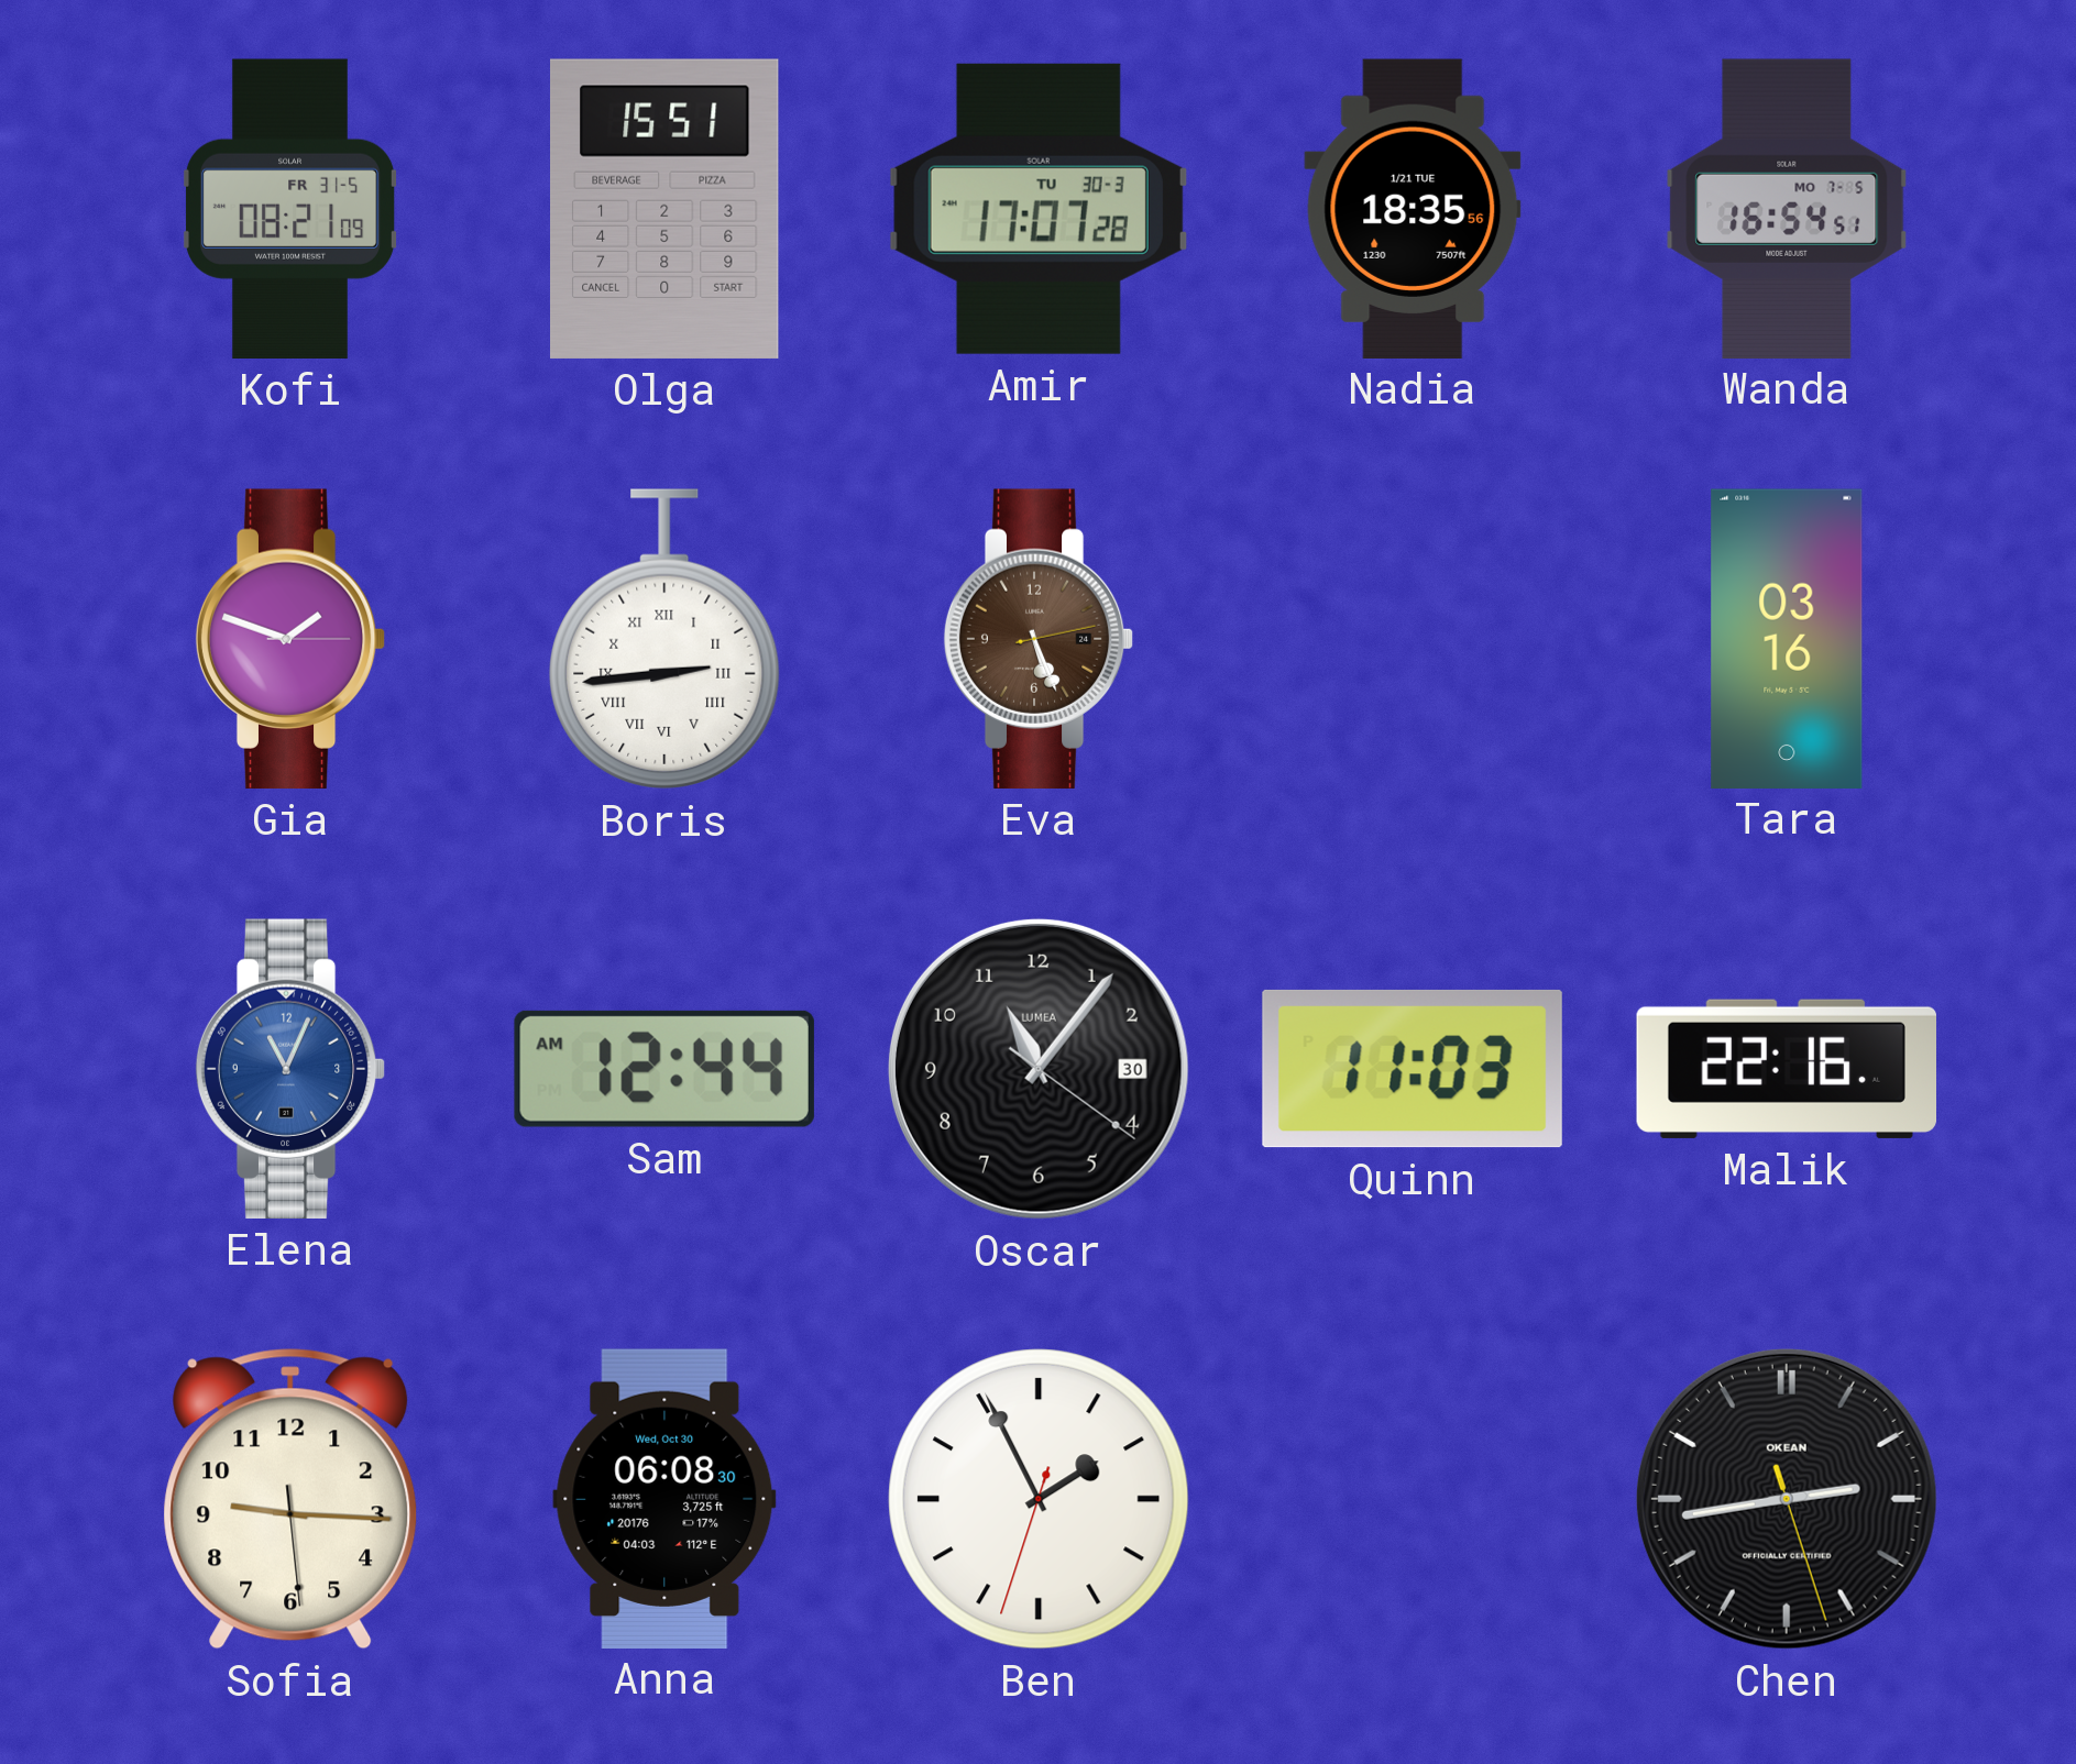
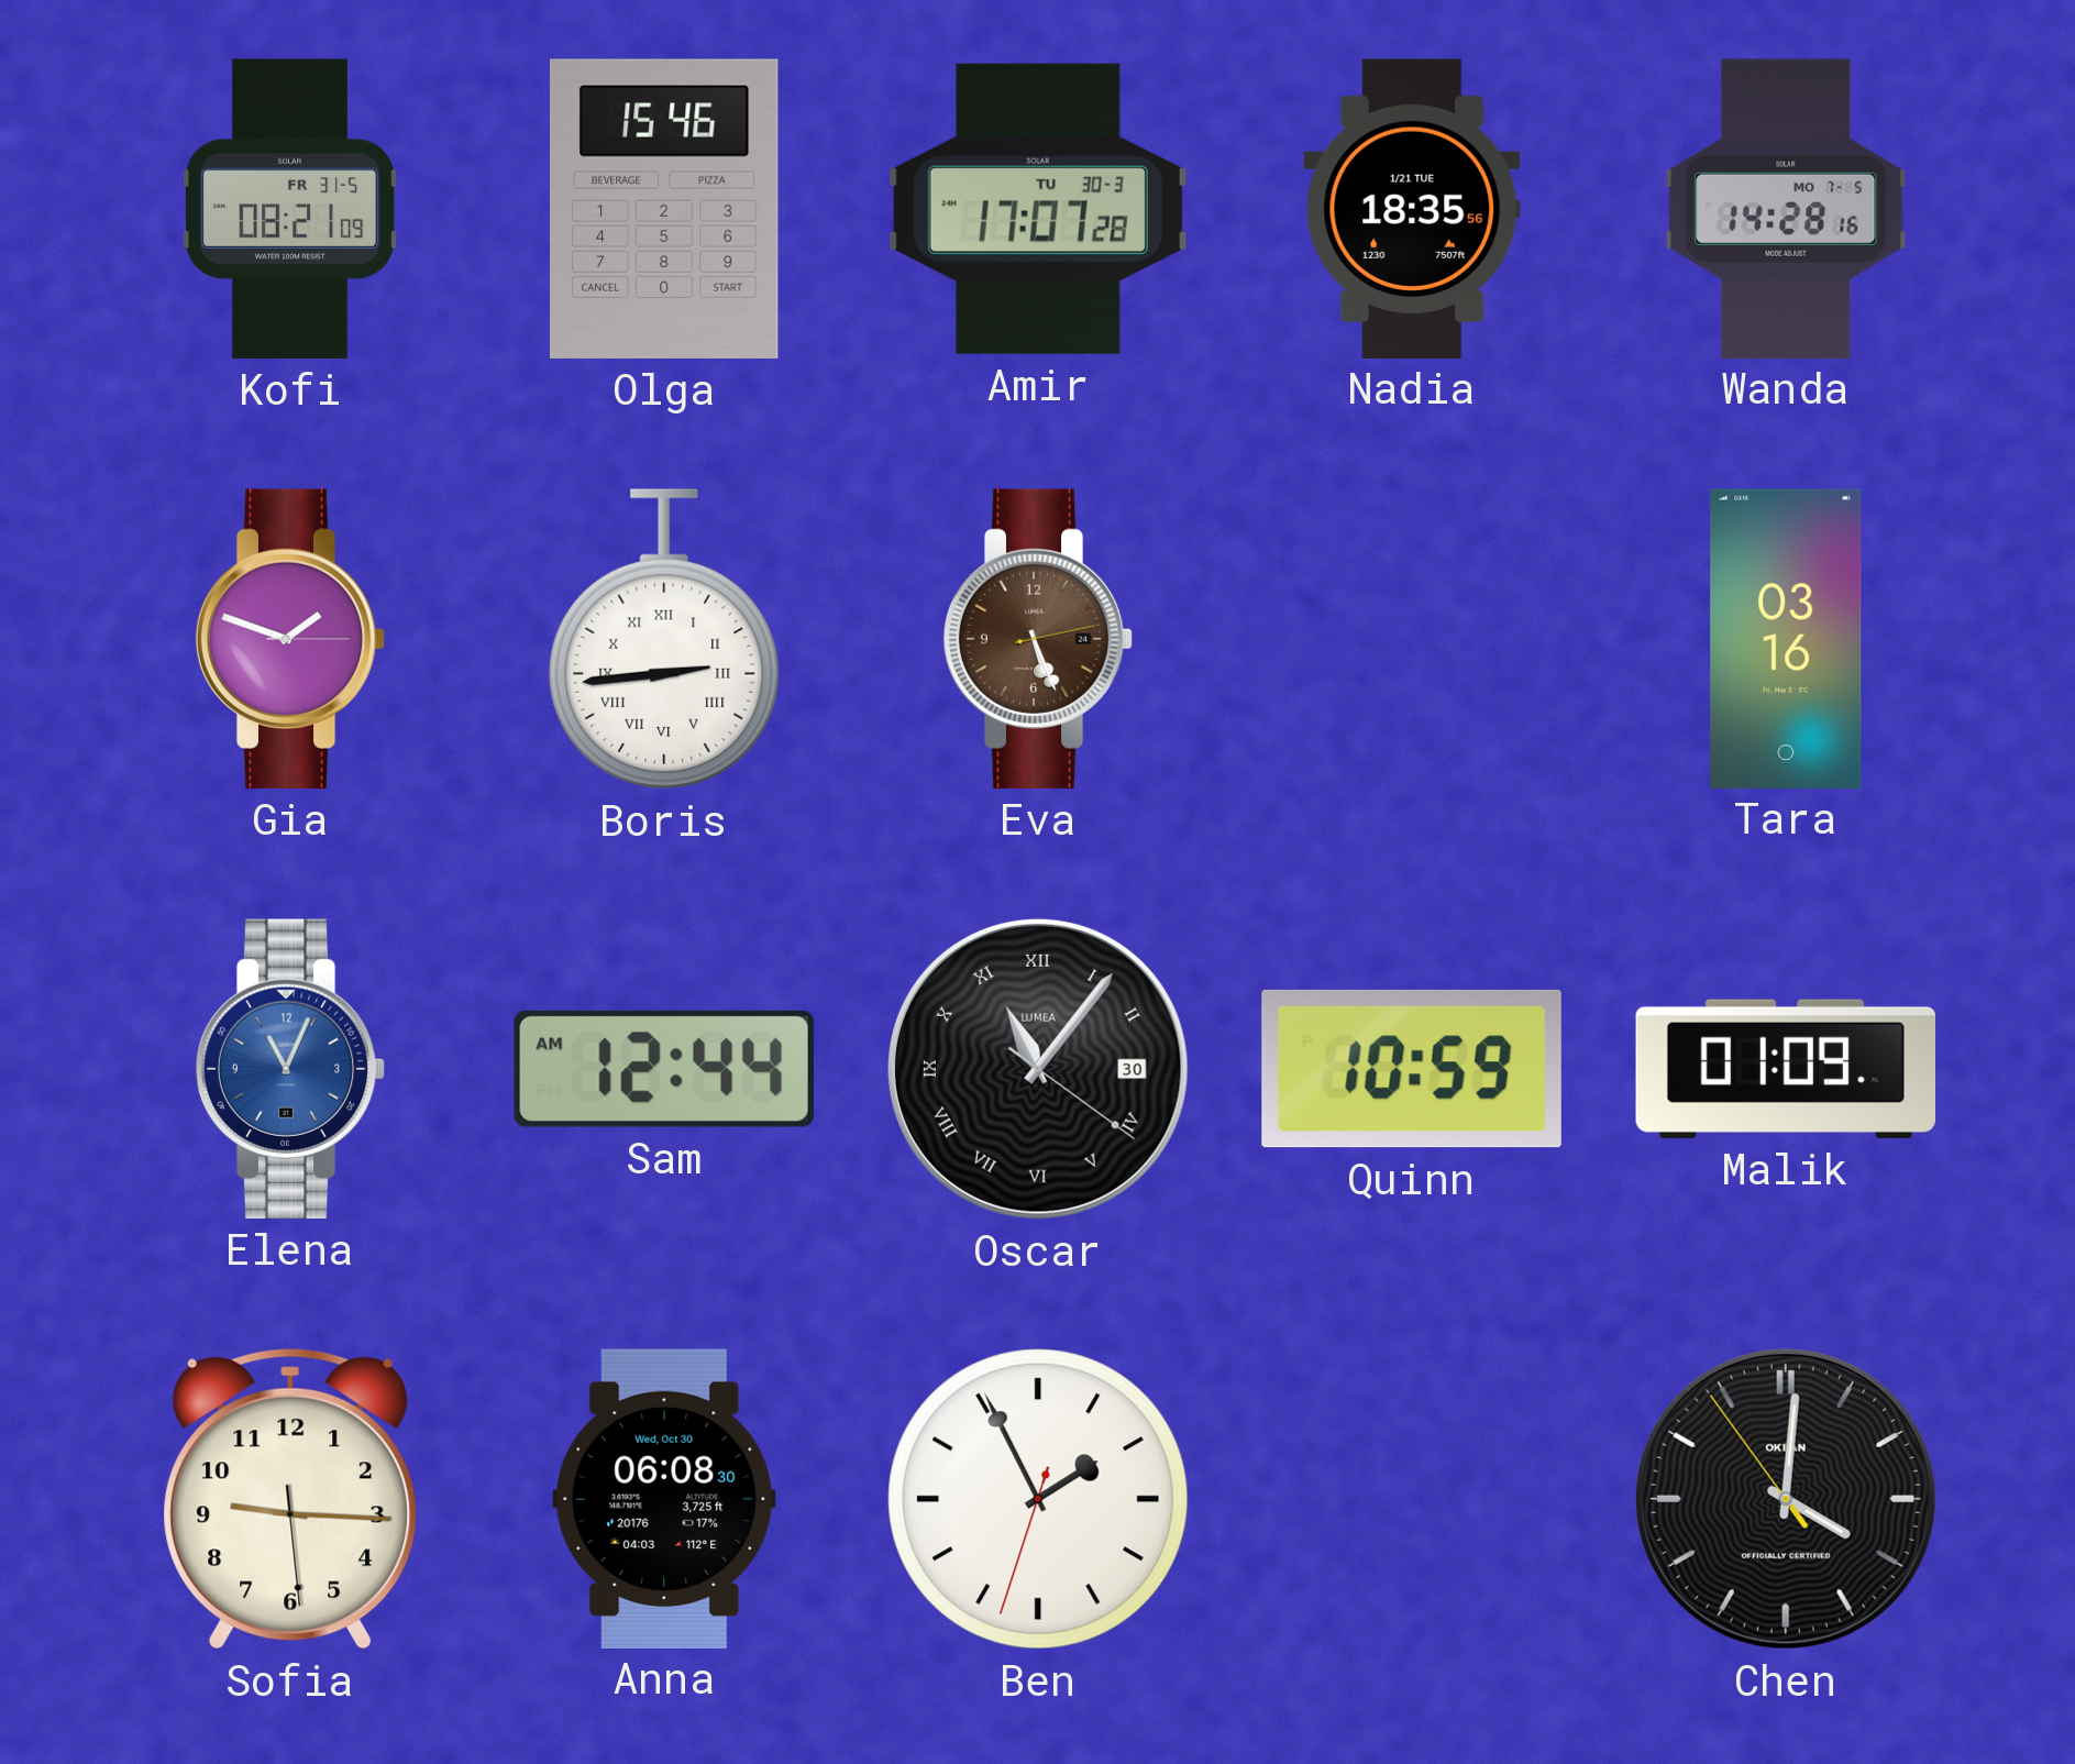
Olga: 15:51 -> 15:46
Wanda: 16:54 -> 14:28
Oscar numerals: Arabic -> Roman
Quinn: 11:03 -> 10:59
Malik: 22:16 -> 01:09
Chen: 2:43 -> 4:00
